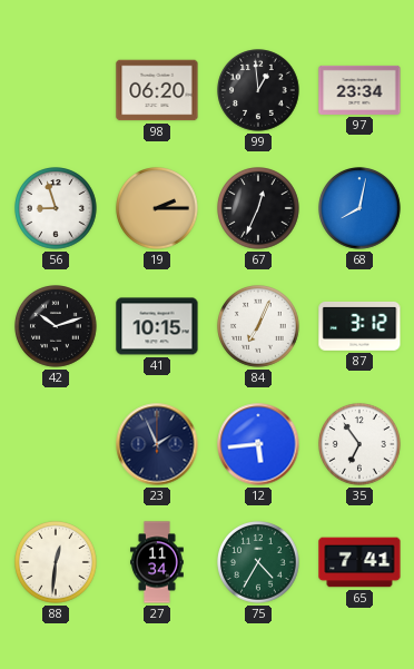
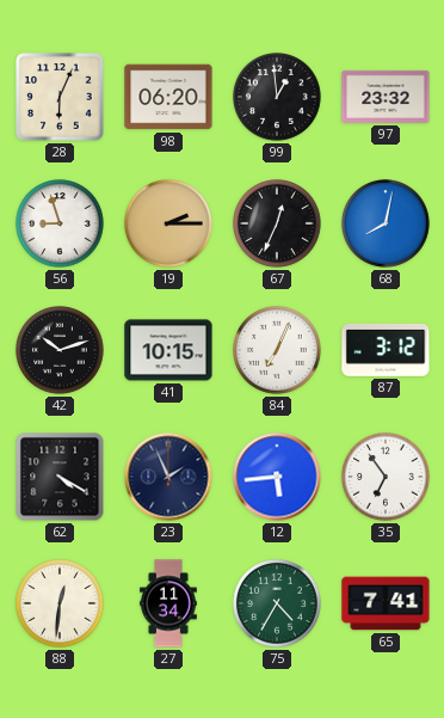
28: none -> 6:04
97: 23:34 -> 23:32
62: none -> 4:20
